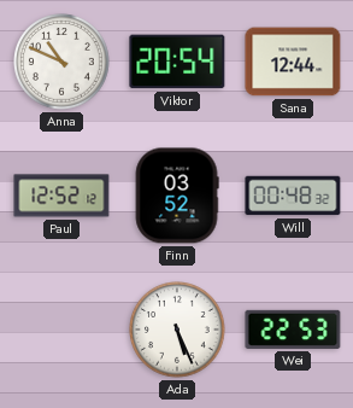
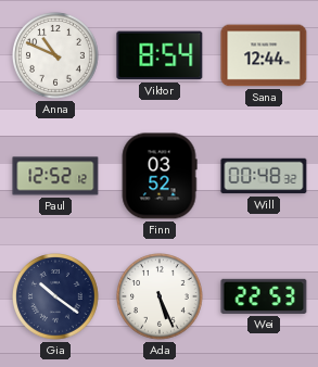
Viktor: 20:54 -> 8:54
Gia: none -> 10:21
